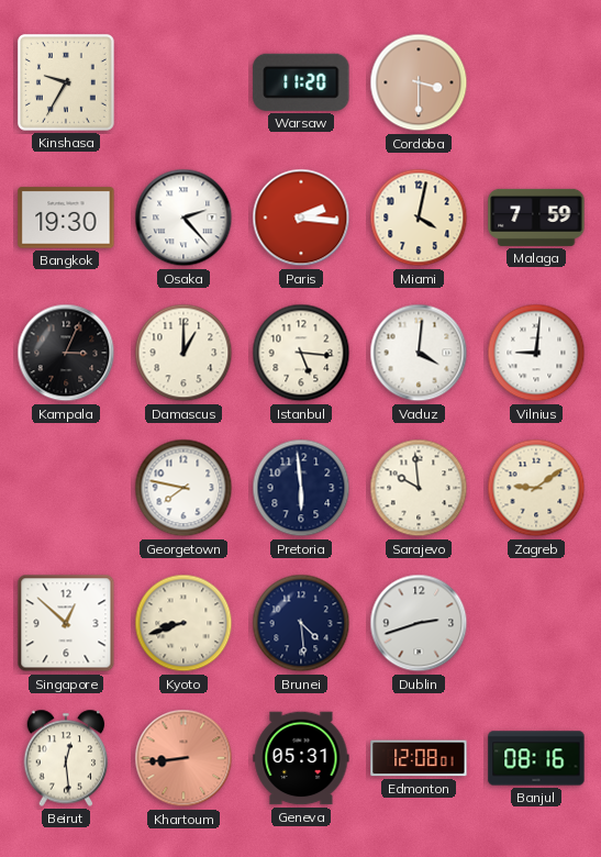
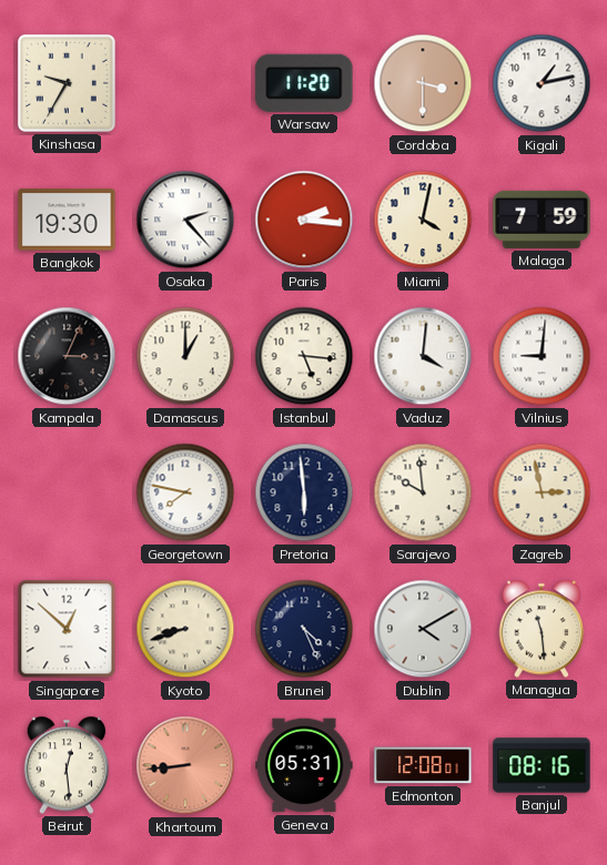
Kigali: none -> 1:13
Zagreb: 9:09 -> 2:58
Brunei: 4:29 -> 4:26
Dublin: 2:42 -> 4:10
Managua: none -> 11:29
